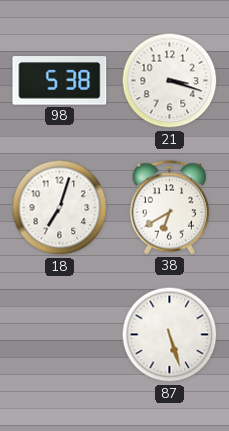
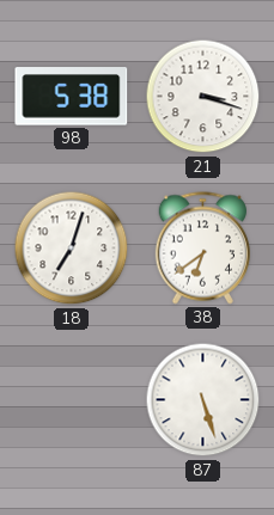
38: 6:40 -> 6:39
